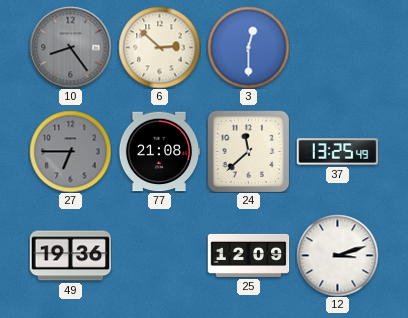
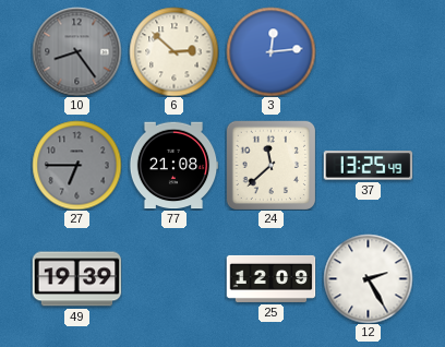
3: 12:30 -> 12:14
49: 19:36 -> 19:39
12: 3:12 -> 2:25
